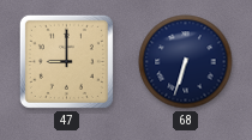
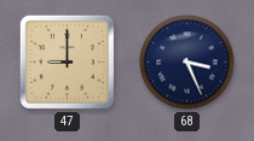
68: 6:33 -> 3:26
